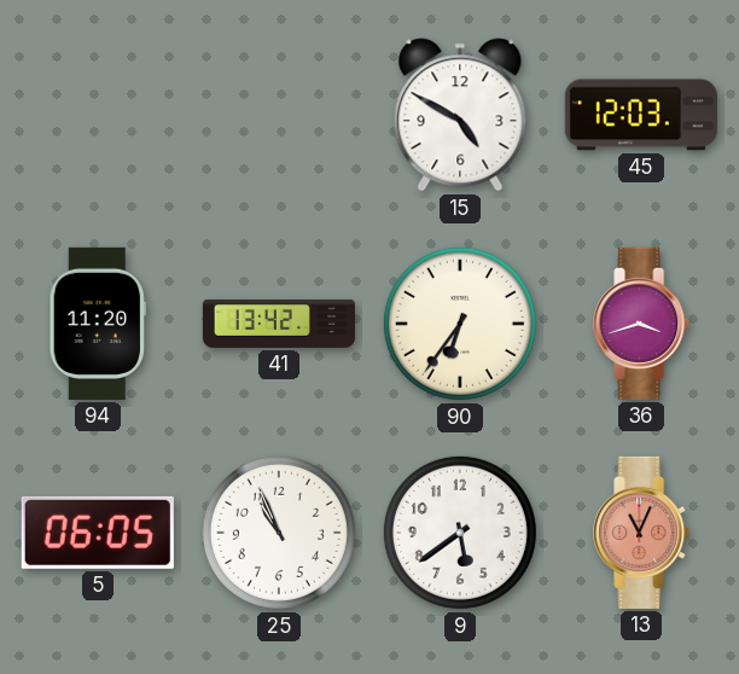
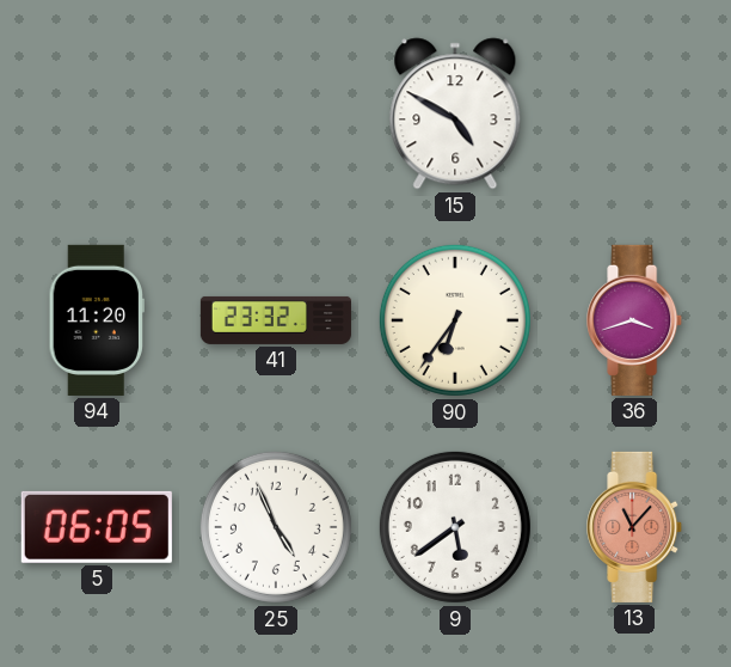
45: 12:03 -> none
41: 13:42 -> 23:32
25: 10:56 -> 4:56
13: 11:04 -> 11:07
